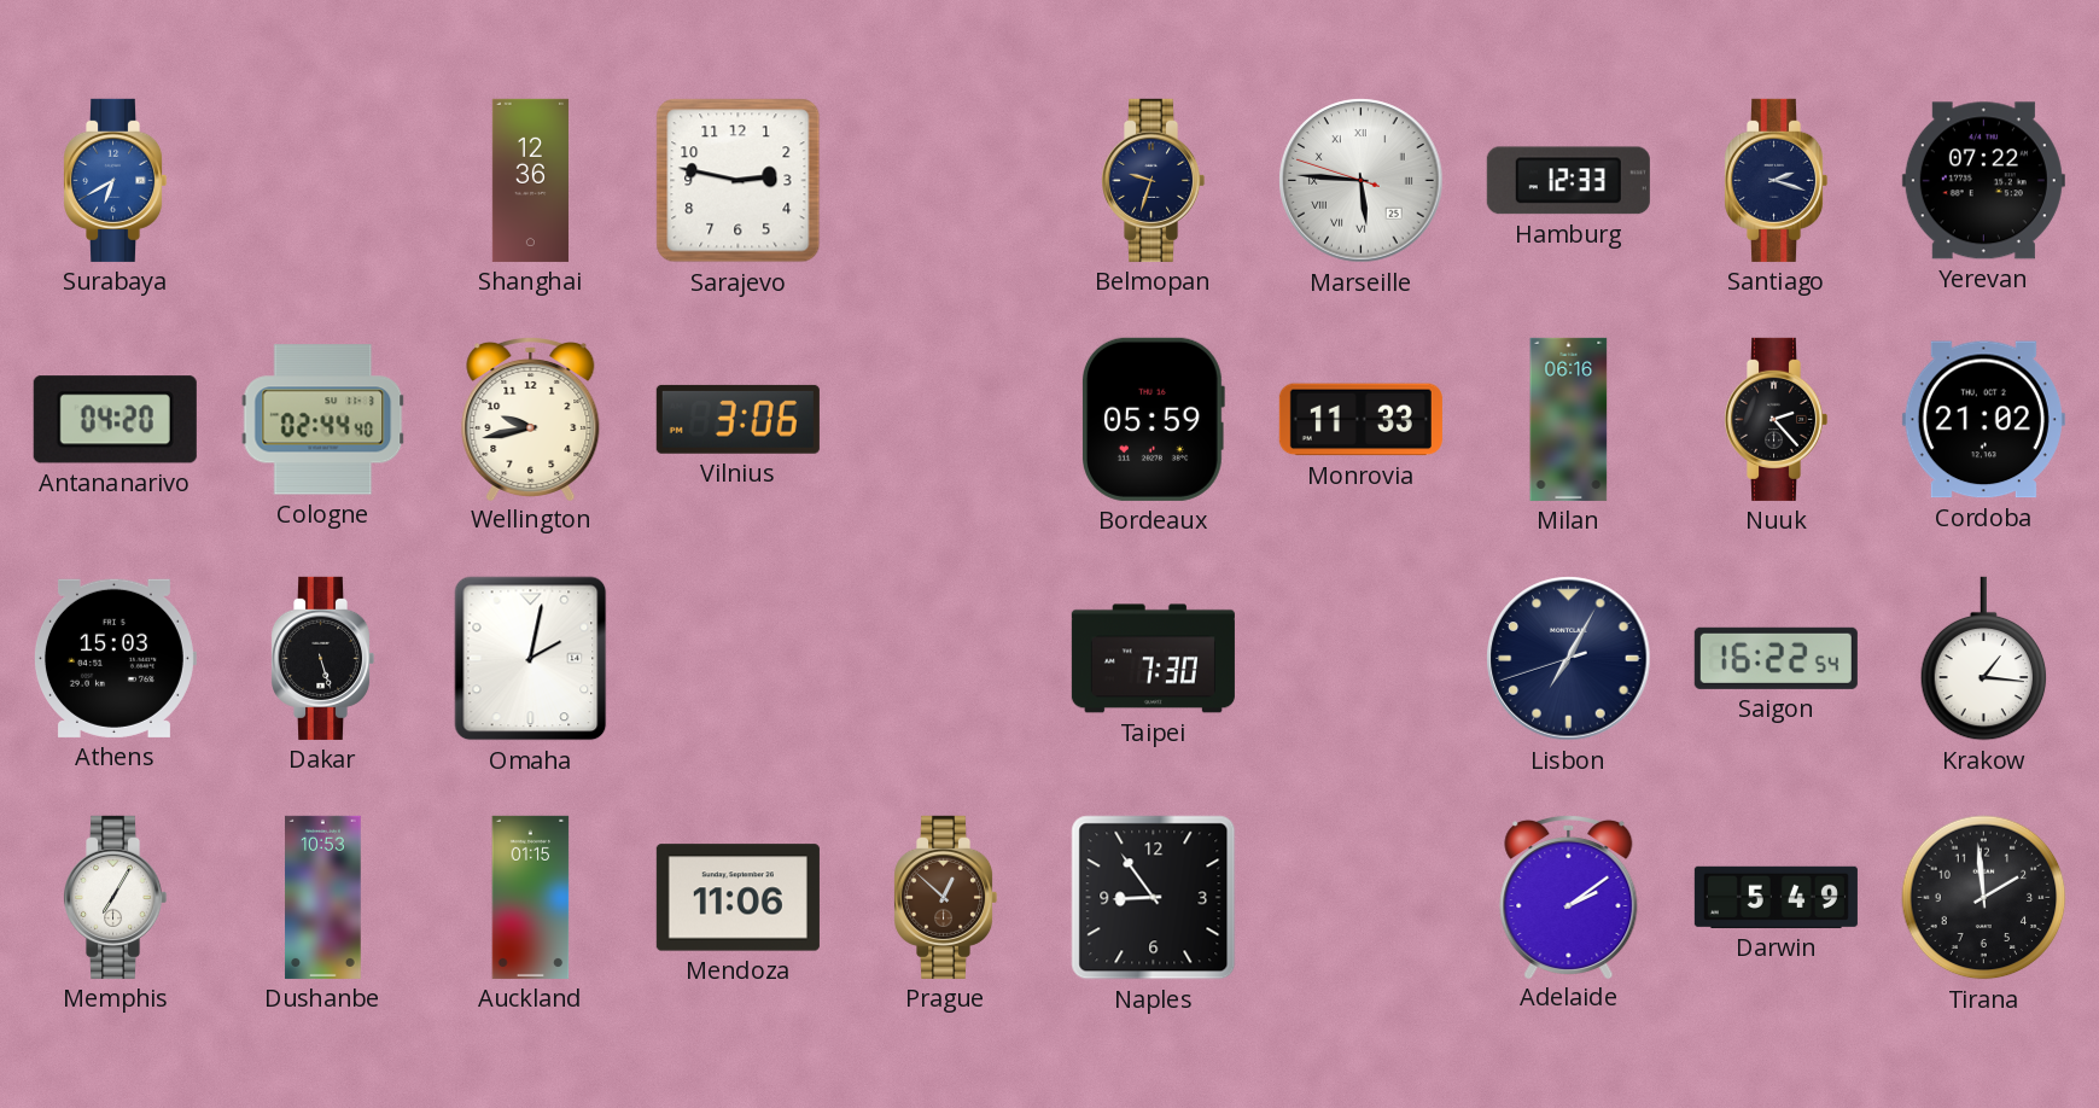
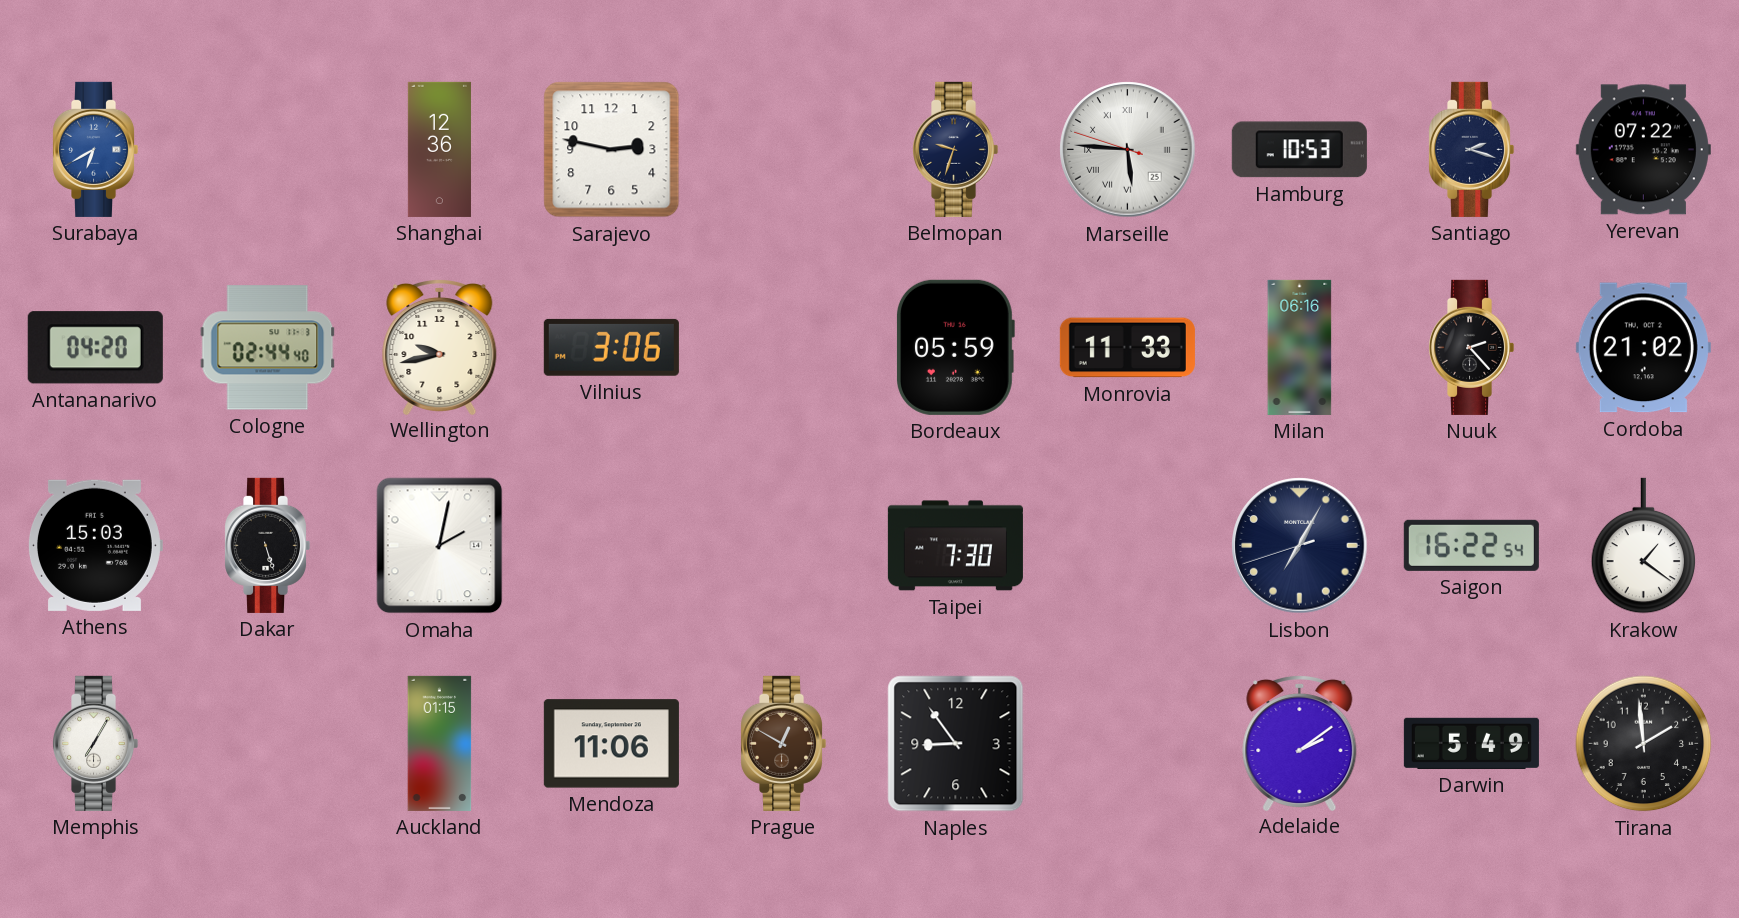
Hamburg: 12:33 -> 10:53
Krakow: 1:16 -> 1:21
Dushanbe: 10:53 -> none
Prague: 12:52 -> 12:50
